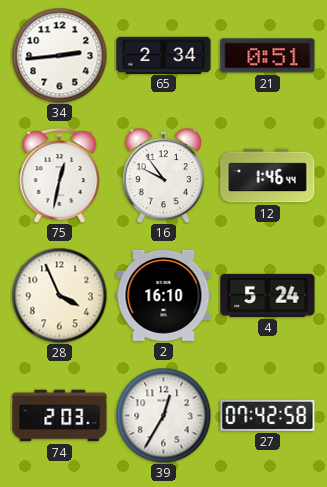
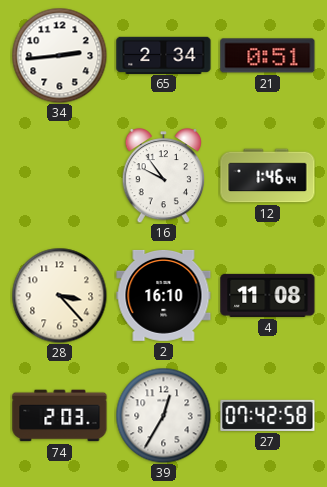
75: 12:32 -> none
28: 3:56 -> 3:23
4: 5:24 -> 11:08
